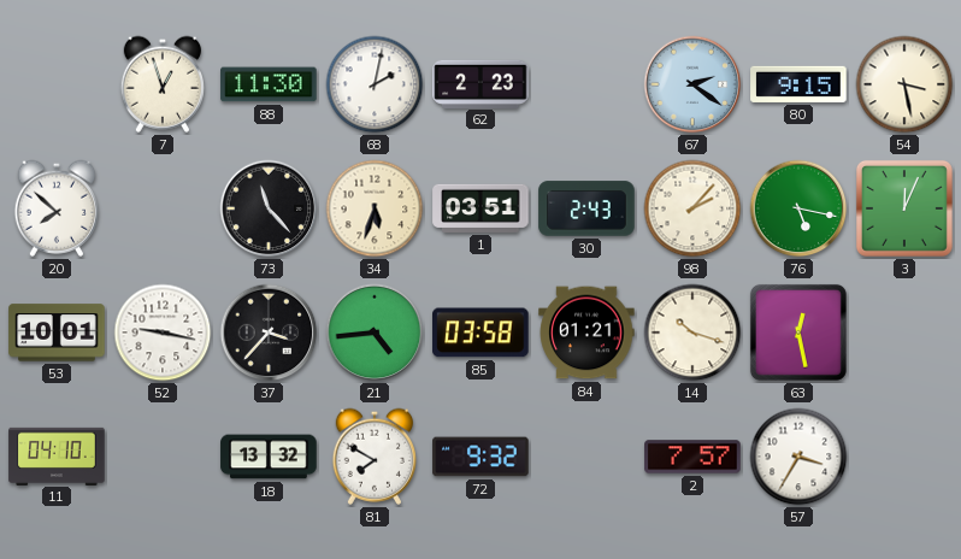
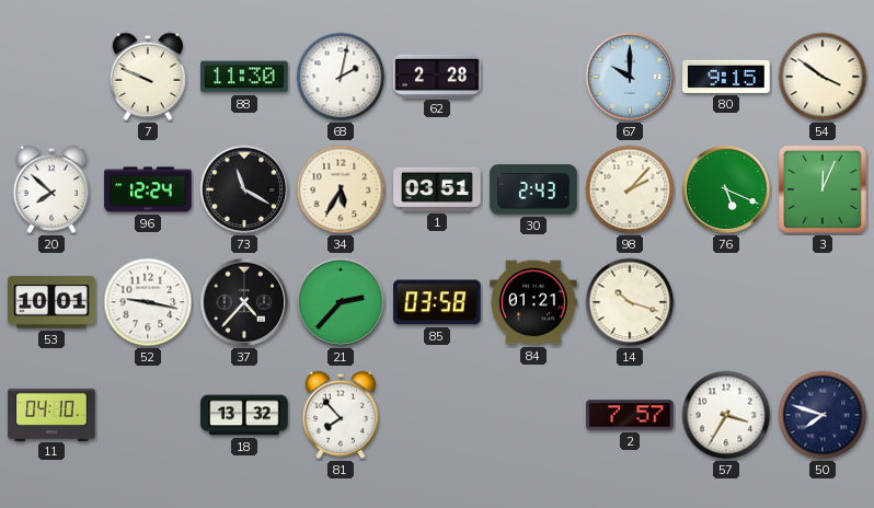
7: 12:57 -> 9:49
62: 2:23 -> 2:28
67: 2:21 -> 10:00
54: 3:28 -> 3:51
96: none -> 12:24
73: 11:23 -> 11:20
34: 5:33 -> 5:35
76: 5:17 -> 5:19
37: 3:37 -> 4:37
21: 4:44 -> 2:37
63: 12:28 -> none
81: 7:50 -> 7:53
72: 9:32 -> none
50: none -> 7:48
